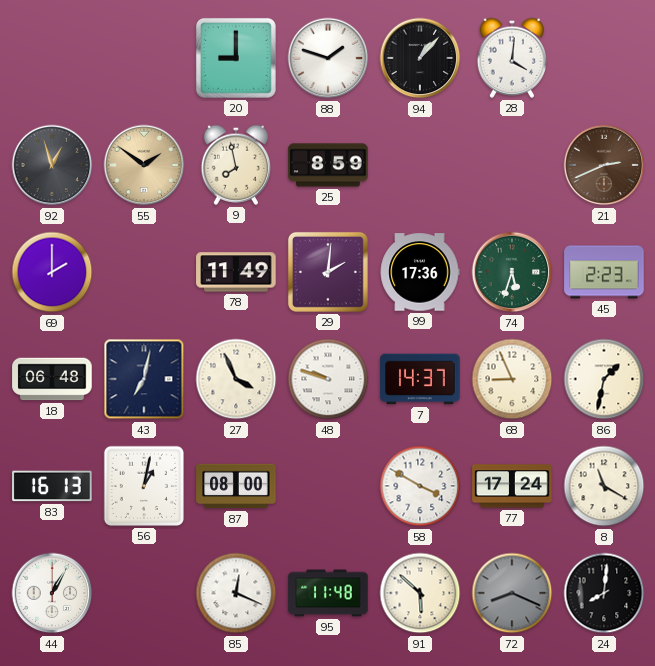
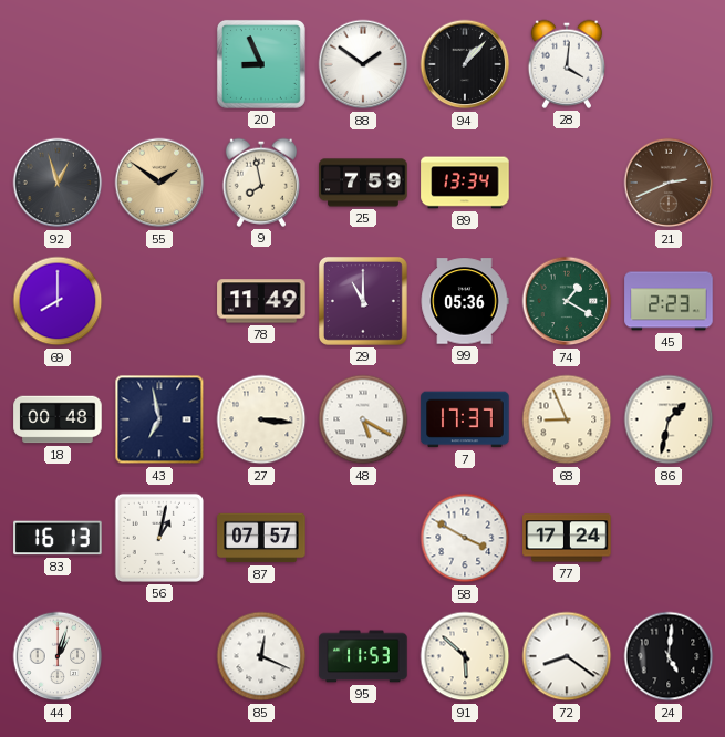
20: 9:00 -> 8:56
88: 1:48 -> 1:51
25: 8:59 -> 7:59
89: none -> 13:34
69: 2:00 -> 8:00
29: 2:01 -> 11:00
99: 17:36 -> 05:36
74: 5:33 -> 1:20
18: 06:48 -> 00:48
43: 7:02 -> 6:58
27: 3:56 -> 3:16
48: 9:48 -> 5:20
7: 14:37 -> 17:37
87: 08:00 -> 07:57
8: 11:20 -> none
44: 1:05 -> 1:03
95: 11:48 -> 11:53
72: 8:19 -> 8:21
72 dial: grey -> white
24: 8:01 -> 5:01
